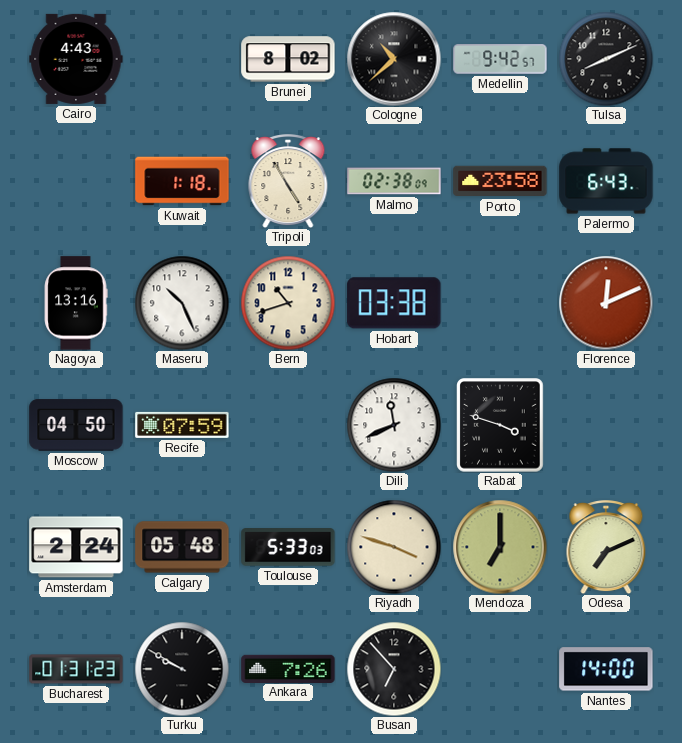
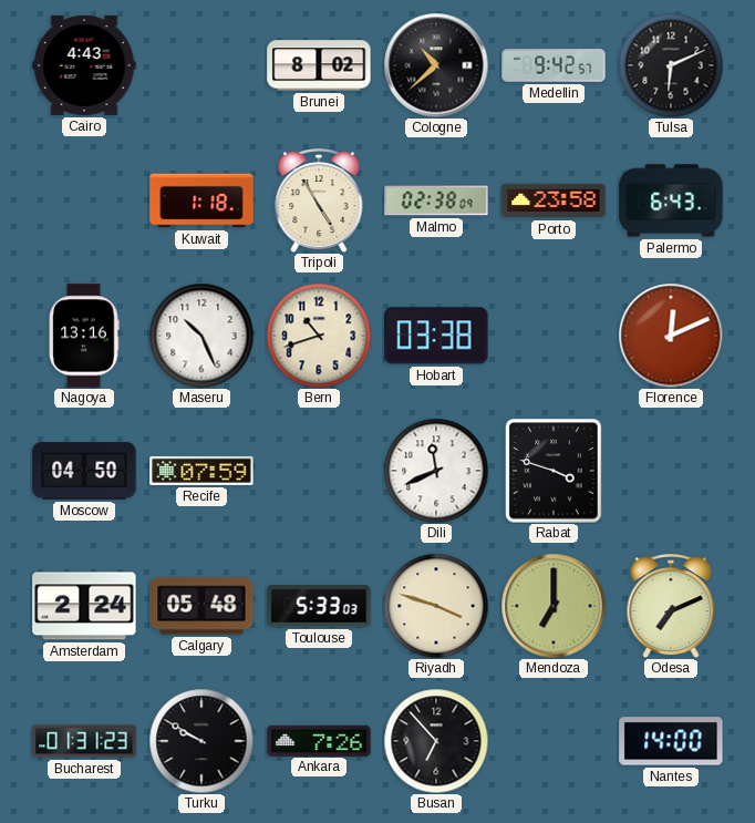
Tulsa: 8:11 -> 6:11
